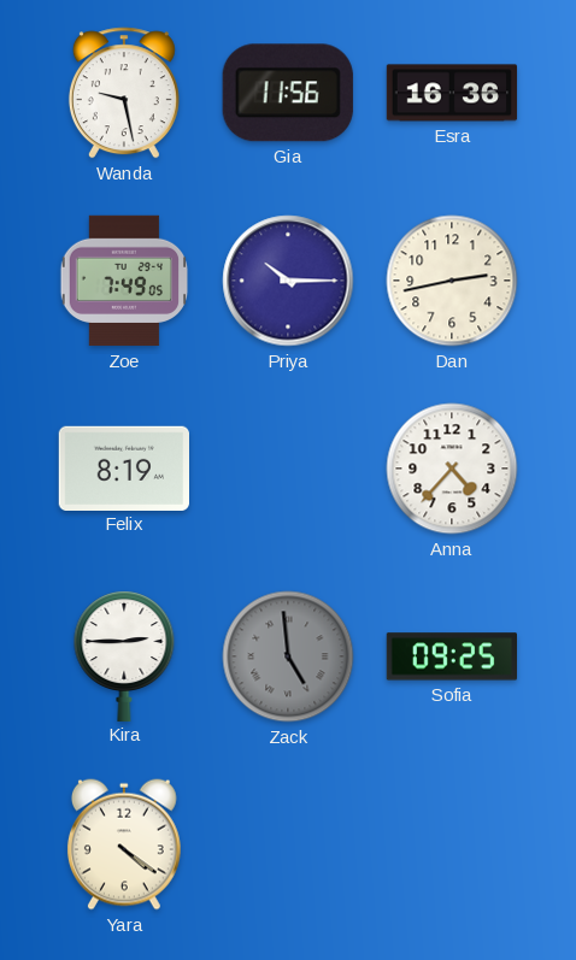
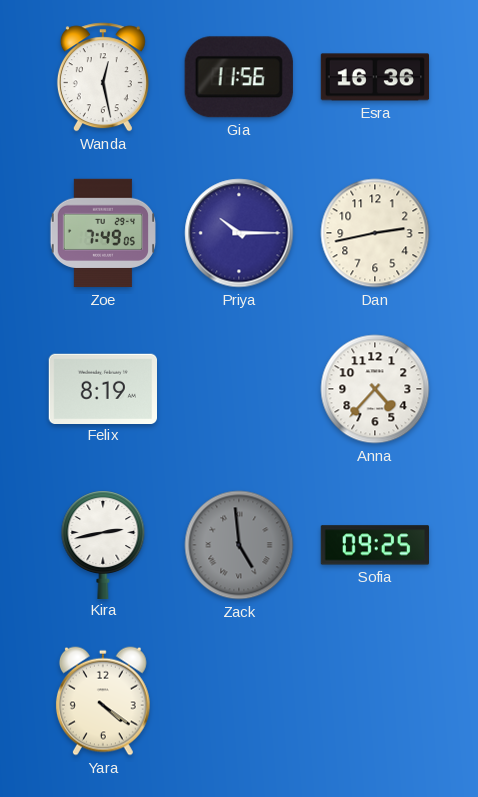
Wanda: 9:28 -> 12:28
Kira: 2:45 -> 2:43
